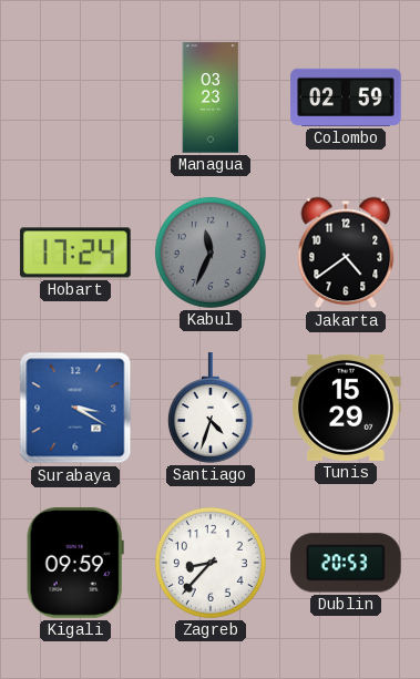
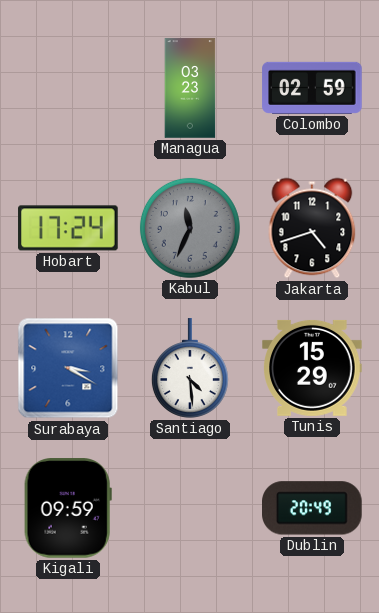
Jakarta: 4:39 -> 4:42
Santiago: 4:33 -> 4:29
Zagreb: 8:37 -> none
Dublin: 20:53 -> 20:49
